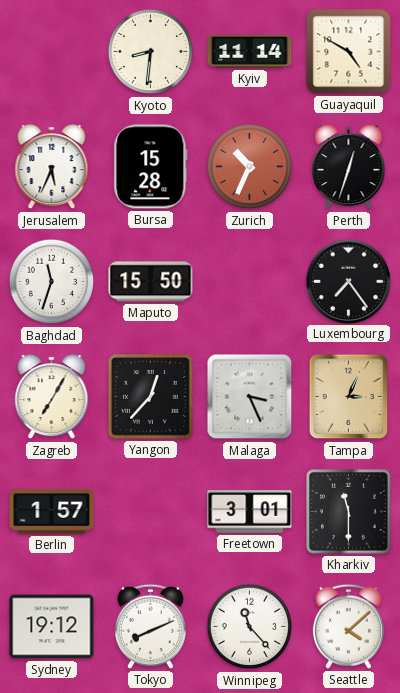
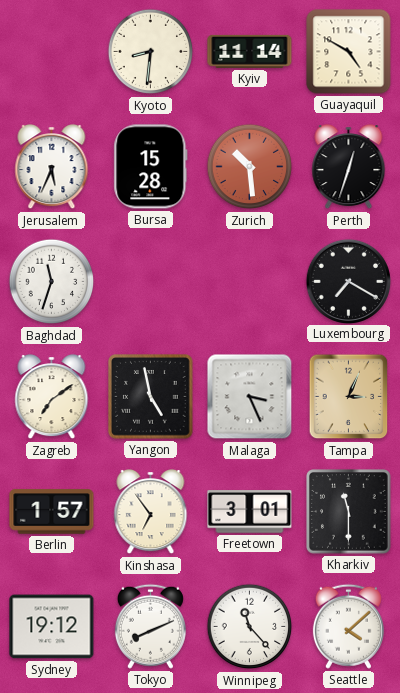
Zurich: 10:34 -> 10:29
Maputo: 15:50 -> none
Luxembourg: 7:24 -> 7:20
Zagreb: 7:05 -> 7:09
Yangon: 12:37 -> 4:58
Kinshasa: none -> 6:54
